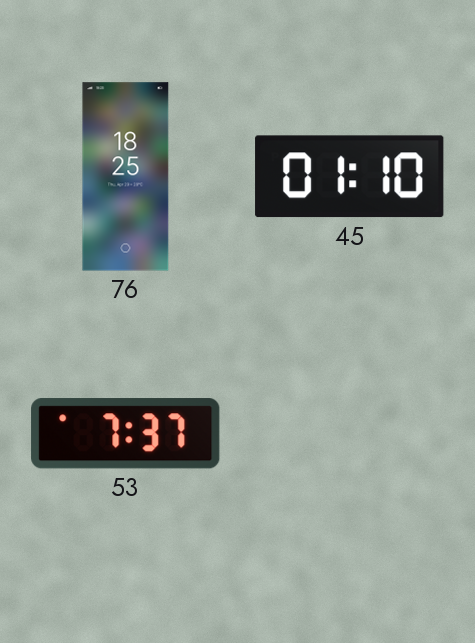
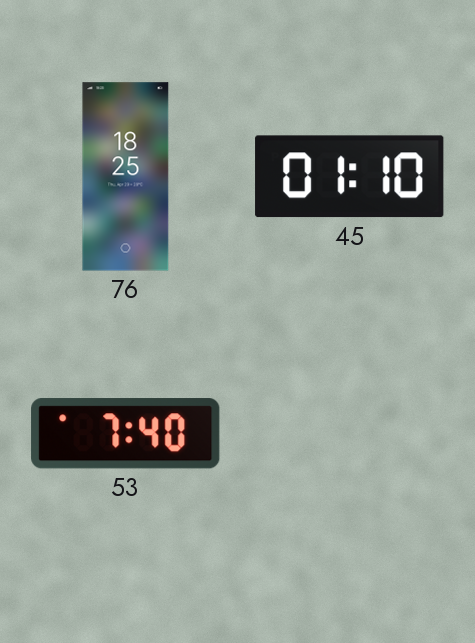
53: 7:37 -> 7:40
